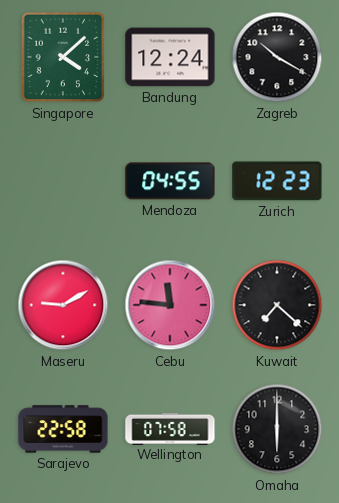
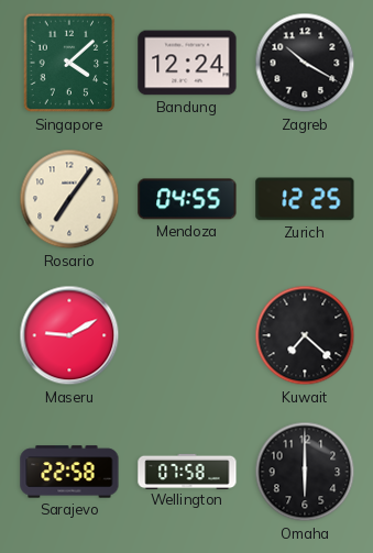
Rosario: none -> 7:06
Zurich: 12:23 -> 12:25
Cebu: 11:46 -> none
